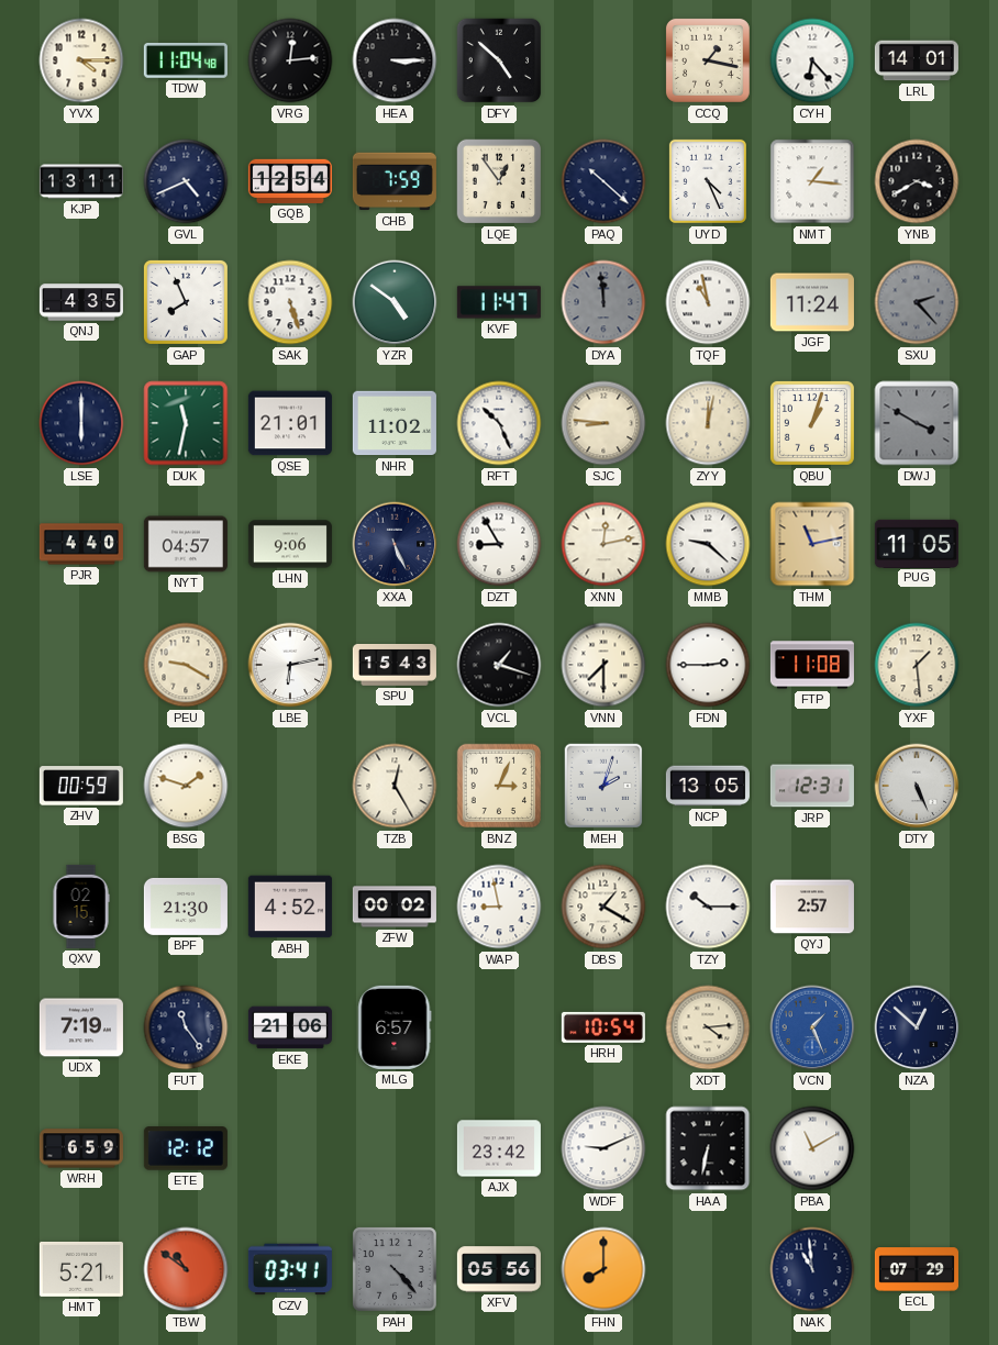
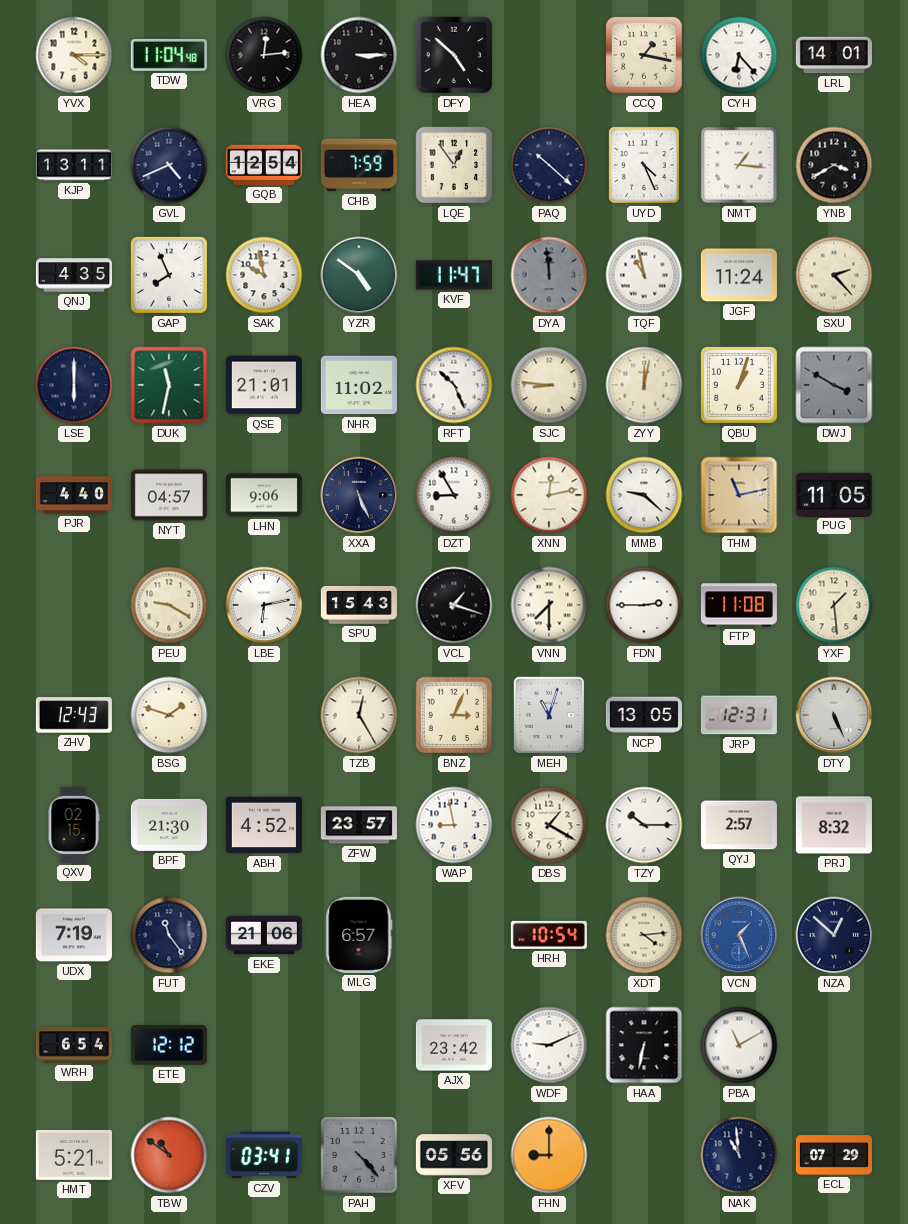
SAK: 5:27 -> 9:58
SXU dial: grey -> cream
ZHV: 00:59 -> 12:43
MEH: 2:03 -> 11:03
ZFW: 00:02 -> 23:57
PRJ: none -> 8:32
WRH: 6:59 -> 6:54
FHN: 8:00 -> 9:00
